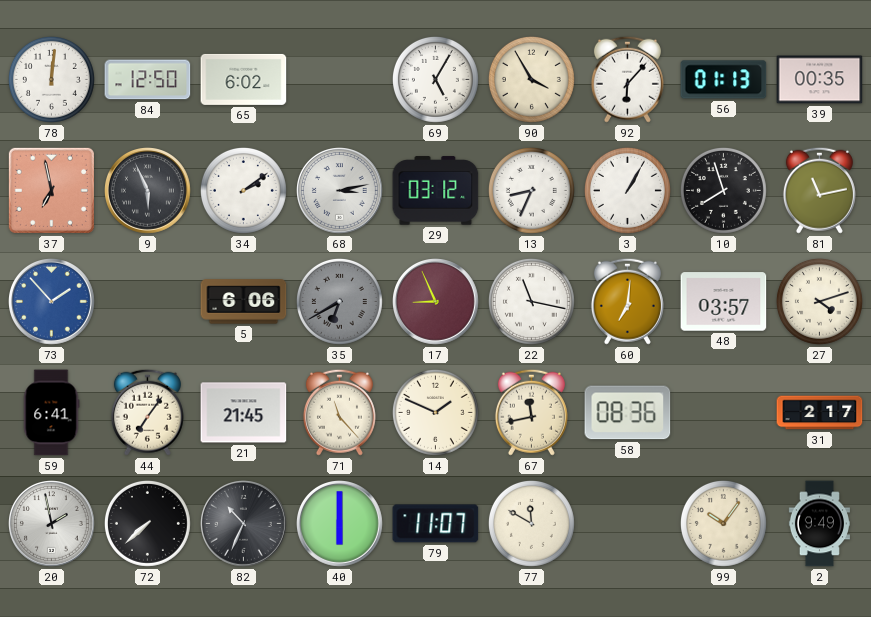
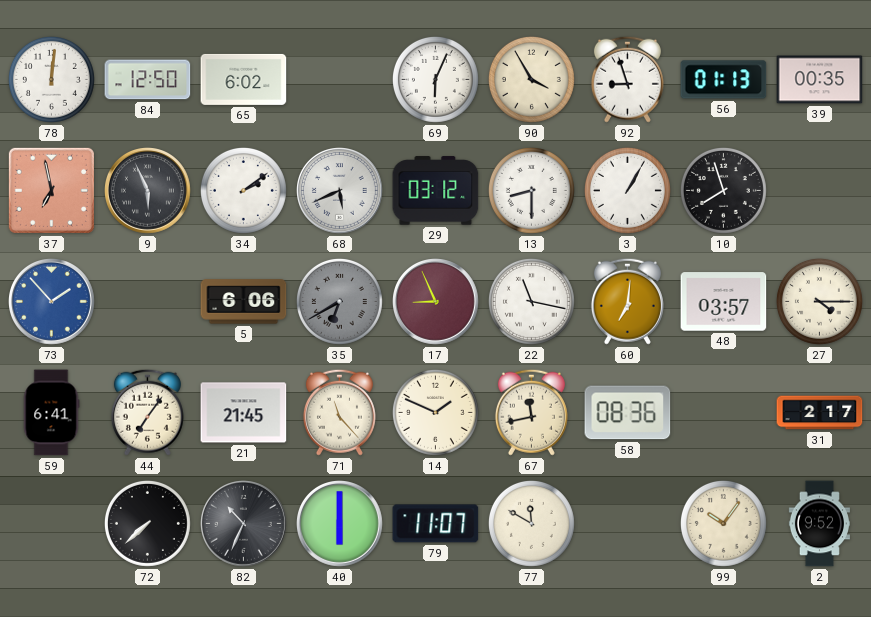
69: 5:05 -> 6:04
92: 6:07 -> 8:57
68: 3:13 -> 5:41
13: 8:34 -> 8:30
81: 11:13 -> none
27: 4:12 -> 4:15
20: 1:58 -> none
2: 9:49 -> 9:52
